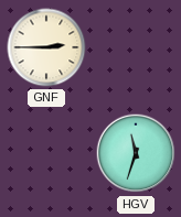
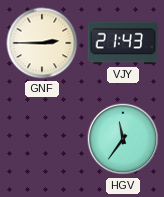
VJY: none -> 21:43
HGV: 11:33 -> 11:36
